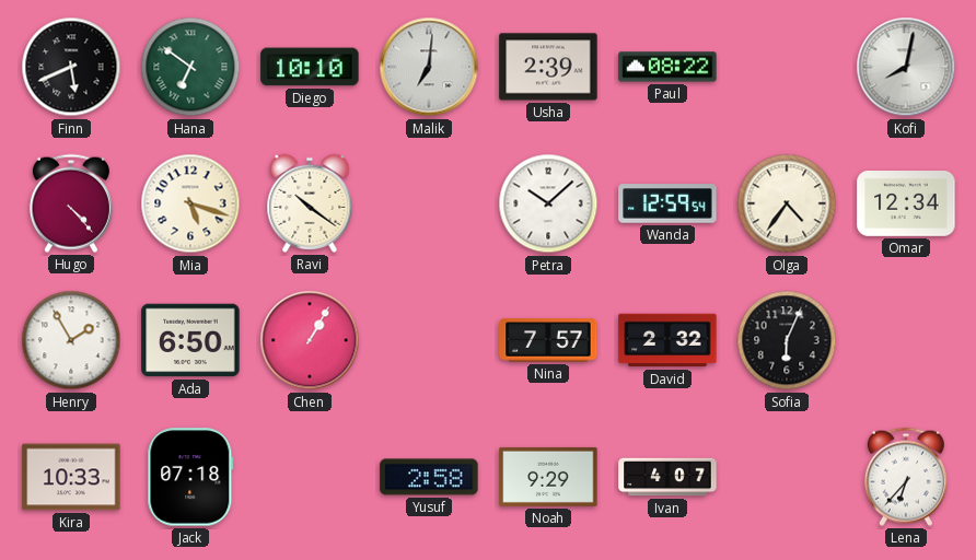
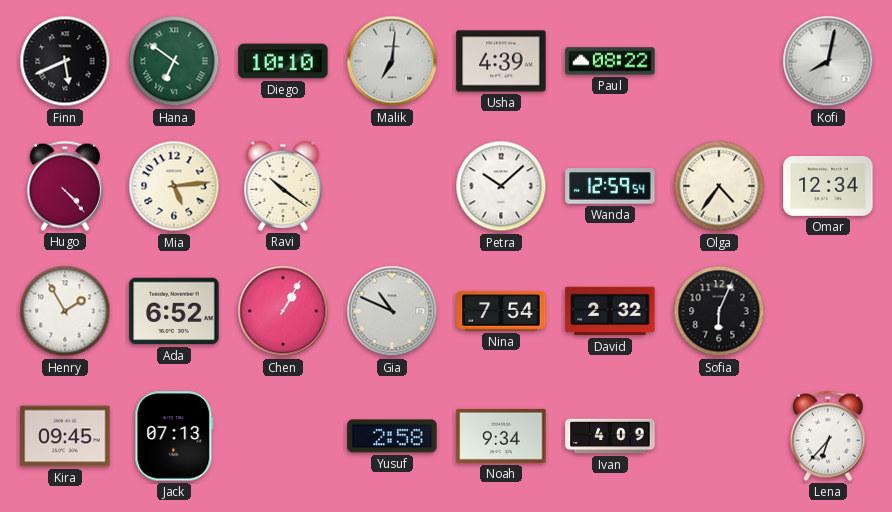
Usha: 2:39 -> 4:39
Mia: 5:18 -> 5:14
Ada: 6:50 -> 6:52
Gia: none -> 10:49
Nina: 7:57 -> 7:54
Kira: 10:33 -> 09:45
Jack: 07:18 -> 07:13
Noah: 9:29 -> 9:34
Ivan: 4:07 -> 4:09
